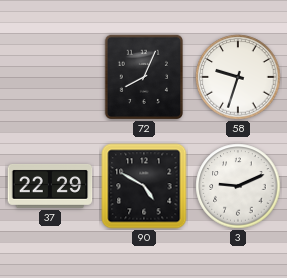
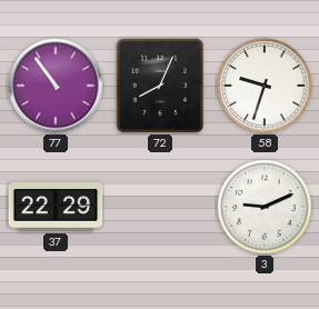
77: none -> 10:54
90: 4:50 -> none
